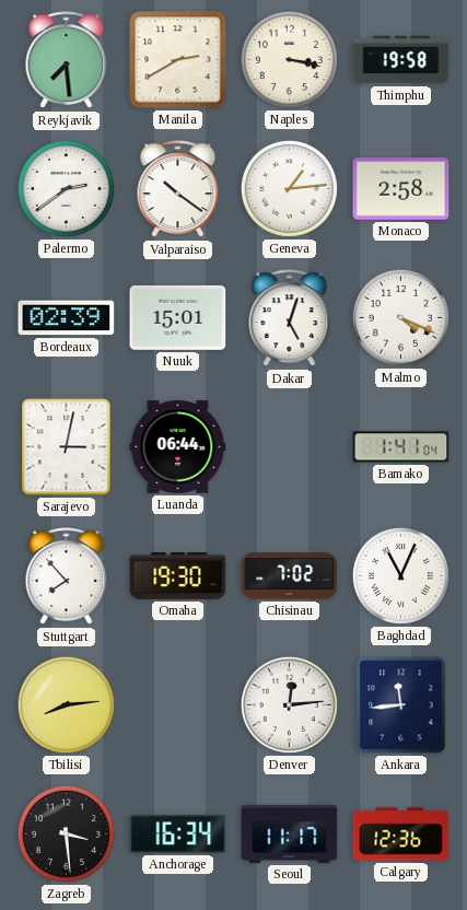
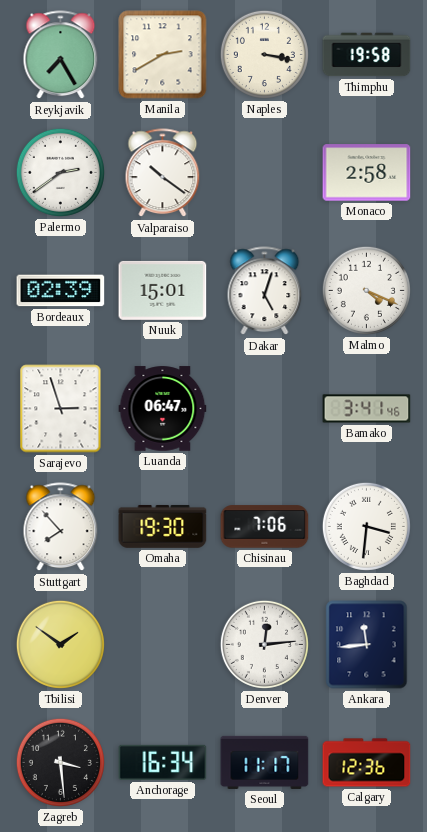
Reykjavik: 7:29 -> 7:25
Geneva: 1:14 -> none
Sarajevo: 3:02 -> 2:57
Luanda: 06:44 -> 06:47
Bamako: 1:41 -> 3:41
Chisinau: 7:02 -> 7:06
Baghdad: 11:04 -> 3:31
Tbilisi: 8:14 -> 1:51
